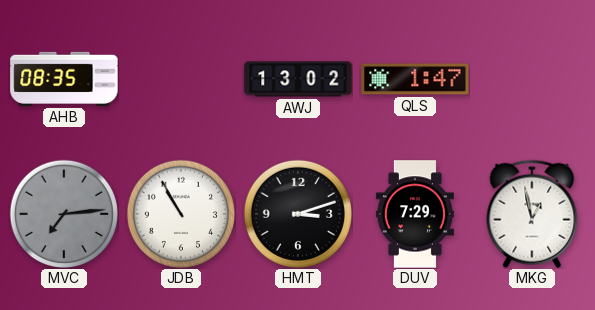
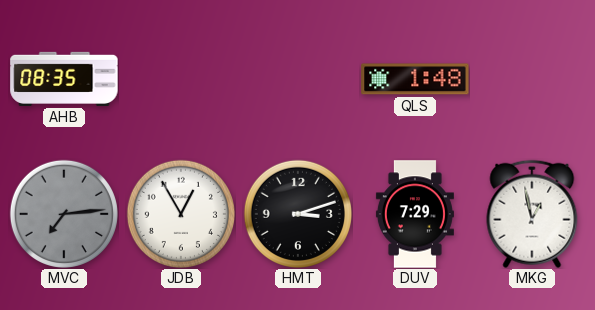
AWJ: 13:02 -> none
QLS: 1:47 -> 1:48
JDB: 10:55 -> 12:55
